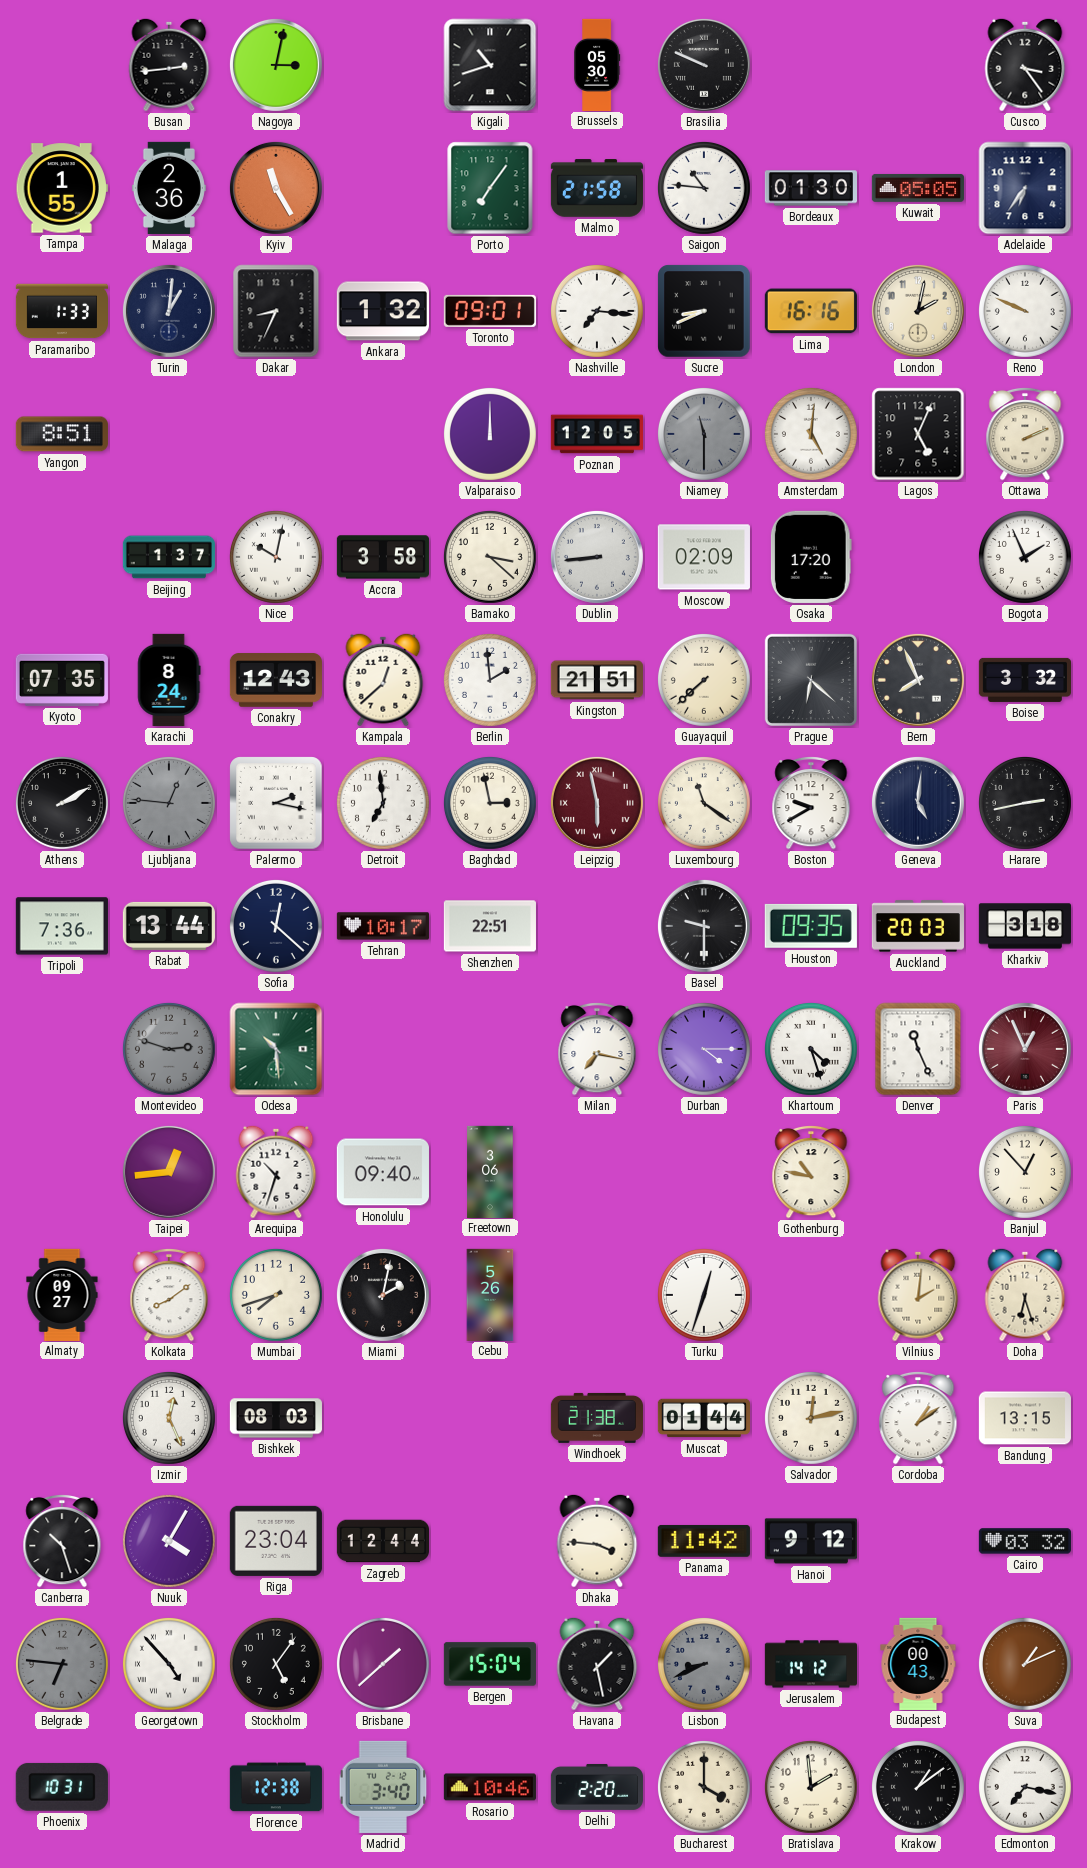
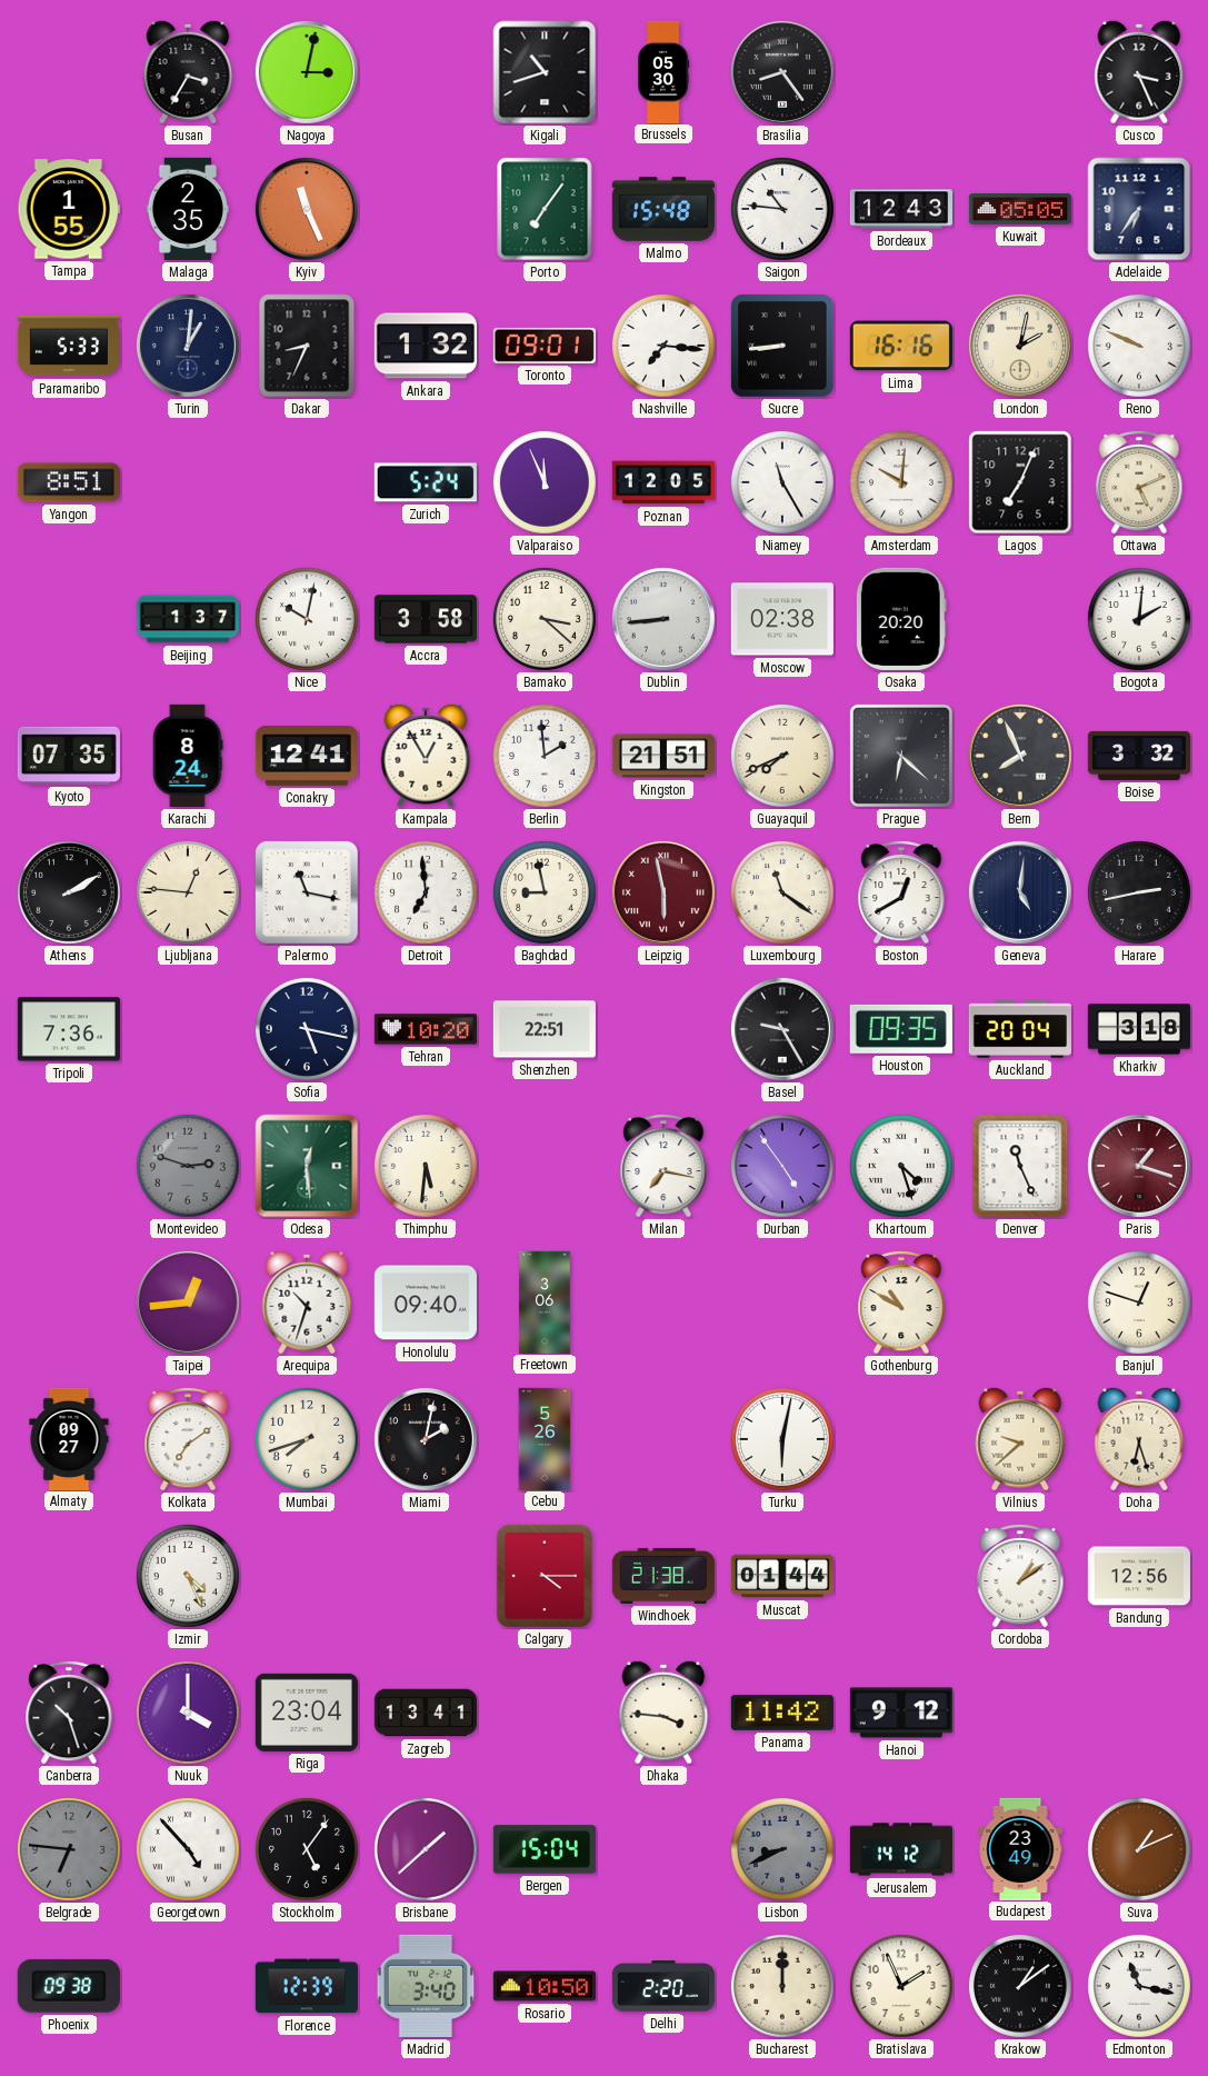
Busan: 2:44 -> 3:35
Brasilia: 9:49 -> 8:24
Cusco: 3:24 -> 3:26
Malaga: 2:36 -> 2:35
Kyiv: 11:25 -> 11:26
Malmo: 21:58 -> 15:48
Bordeaux: 01:30 -> 12:43
Paramaribo: 1:33 -> 5:33
Sucre: 8:41 -> 8:44
Zurich: none -> 5:24
Valparaiso: 12:00 -> 11:56
Niamey: 11:30 -> 11:25
Niamey dial: grey -> white
Amsterdam: 5:01 -> 10:01
Lagos: 5:04 -> 7:04
Ottawa: 2:11 -> 5:11
Moscow: 02:09 -> 02:38
Osaka: 17:20 -> 20:20
Bogota: 1:56 -> 2:01
Conakry: 12:43 -> 12:41
Kampala: 12:38 -> 12:55
Guayaquil: 7:38 -> 7:41
Ljubljana dial: grey -> cream
Palermo: 2:17 -> 11:17
Baghdad: 2:58 -> 8:58
Boston: 9:40 -> 12:40
Rabat: 13:44 -> none
Sofia: 12:22 -> 5:17
Tehran: 10:17 -> 10:20
Basel: 9:30 -> 9:25
Auckland: 20:03 -> 20:04
Odesa: 10:29 -> 12:29
Thimphu: none -> 5:31
Durban: 4:15 -> 4:54
Paris: 12:56 -> 1:18
Gothenburg: 10:47 -> 10:50
Banjul: 12:53 -> 12:48
Kolkata: 8:09 -> 7:09
Turku: 12:33 -> 6:02
Vilnius: 2:01 -> 9:38
Izmir: 12:26 -> 4:26
Bishkek: 08:03 -> none
Calgary: none -> 4:15
Salvador: 12:13 -> none
Bandung: 13:15 -> 12:56
Nuuk: 4:05 -> 4:00
Zagreb: 12:44 -> 13:41
Cairo: 03:32 -> none
Havana: 1:28 -> none
Budapest: 00:43 -> 23:49
Phoenix: 10:31 -> 09:38
Florence: 12:38 -> 12:39
Rosario: 10:46 -> 10:50
Bucharest: 4:00 -> 12:00
Bratislava: 1:59 -> 1:56
Edmonton: 7:17 -> 11:17
